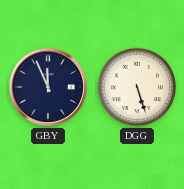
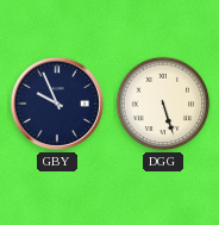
GBY: 11:56 -> 9:56
